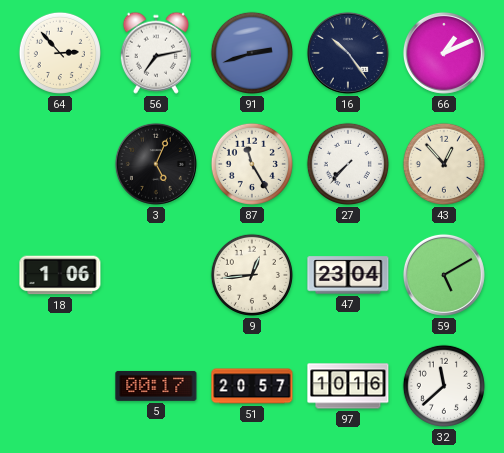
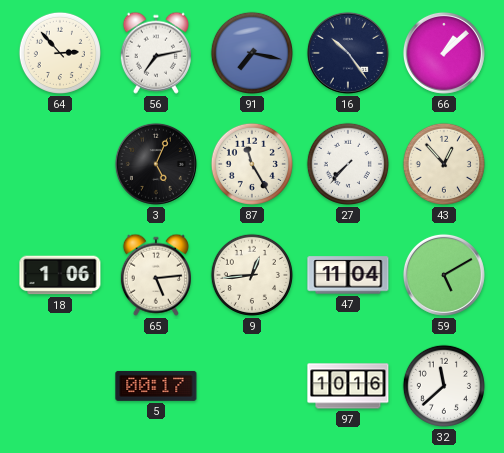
91: 2:42 -> 7:17
66: 1:11 -> 1:08
65: none -> 5:14
47: 23:04 -> 11:04
51: 20:57 -> none
